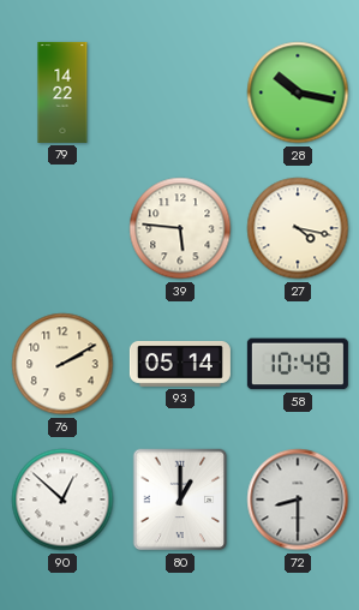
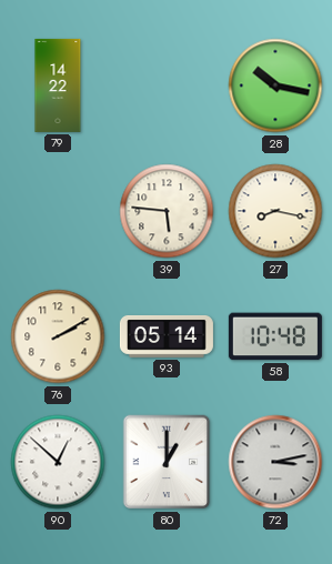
27: 4:17 -> 8:17
72: 8:30 -> 3:13
